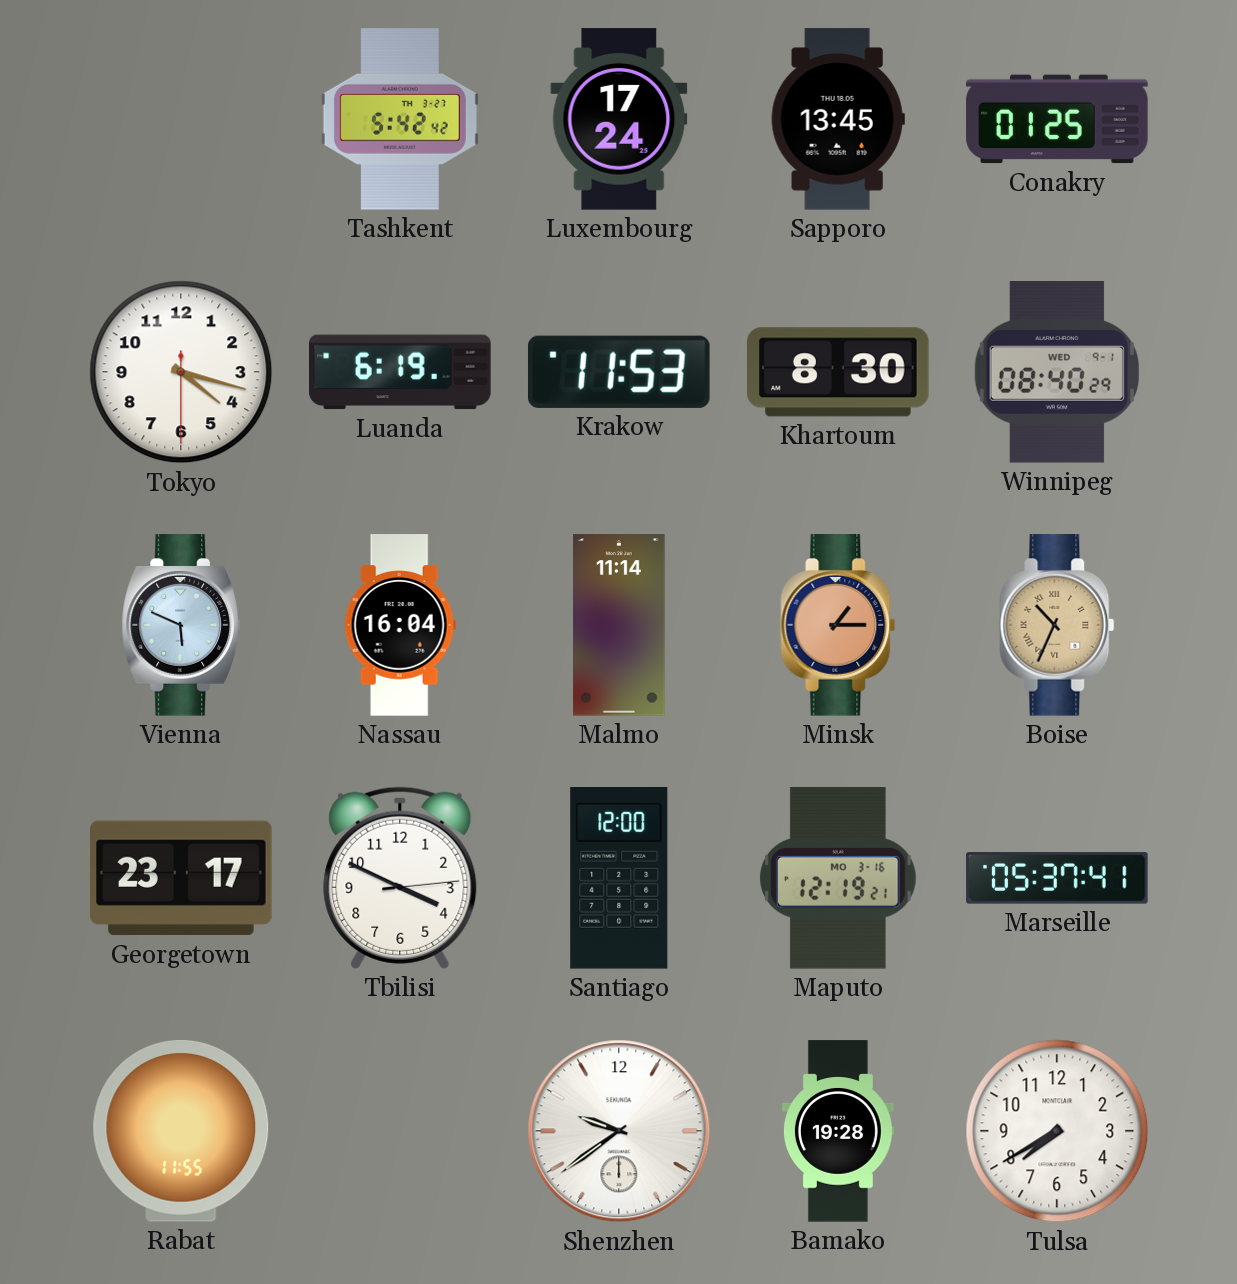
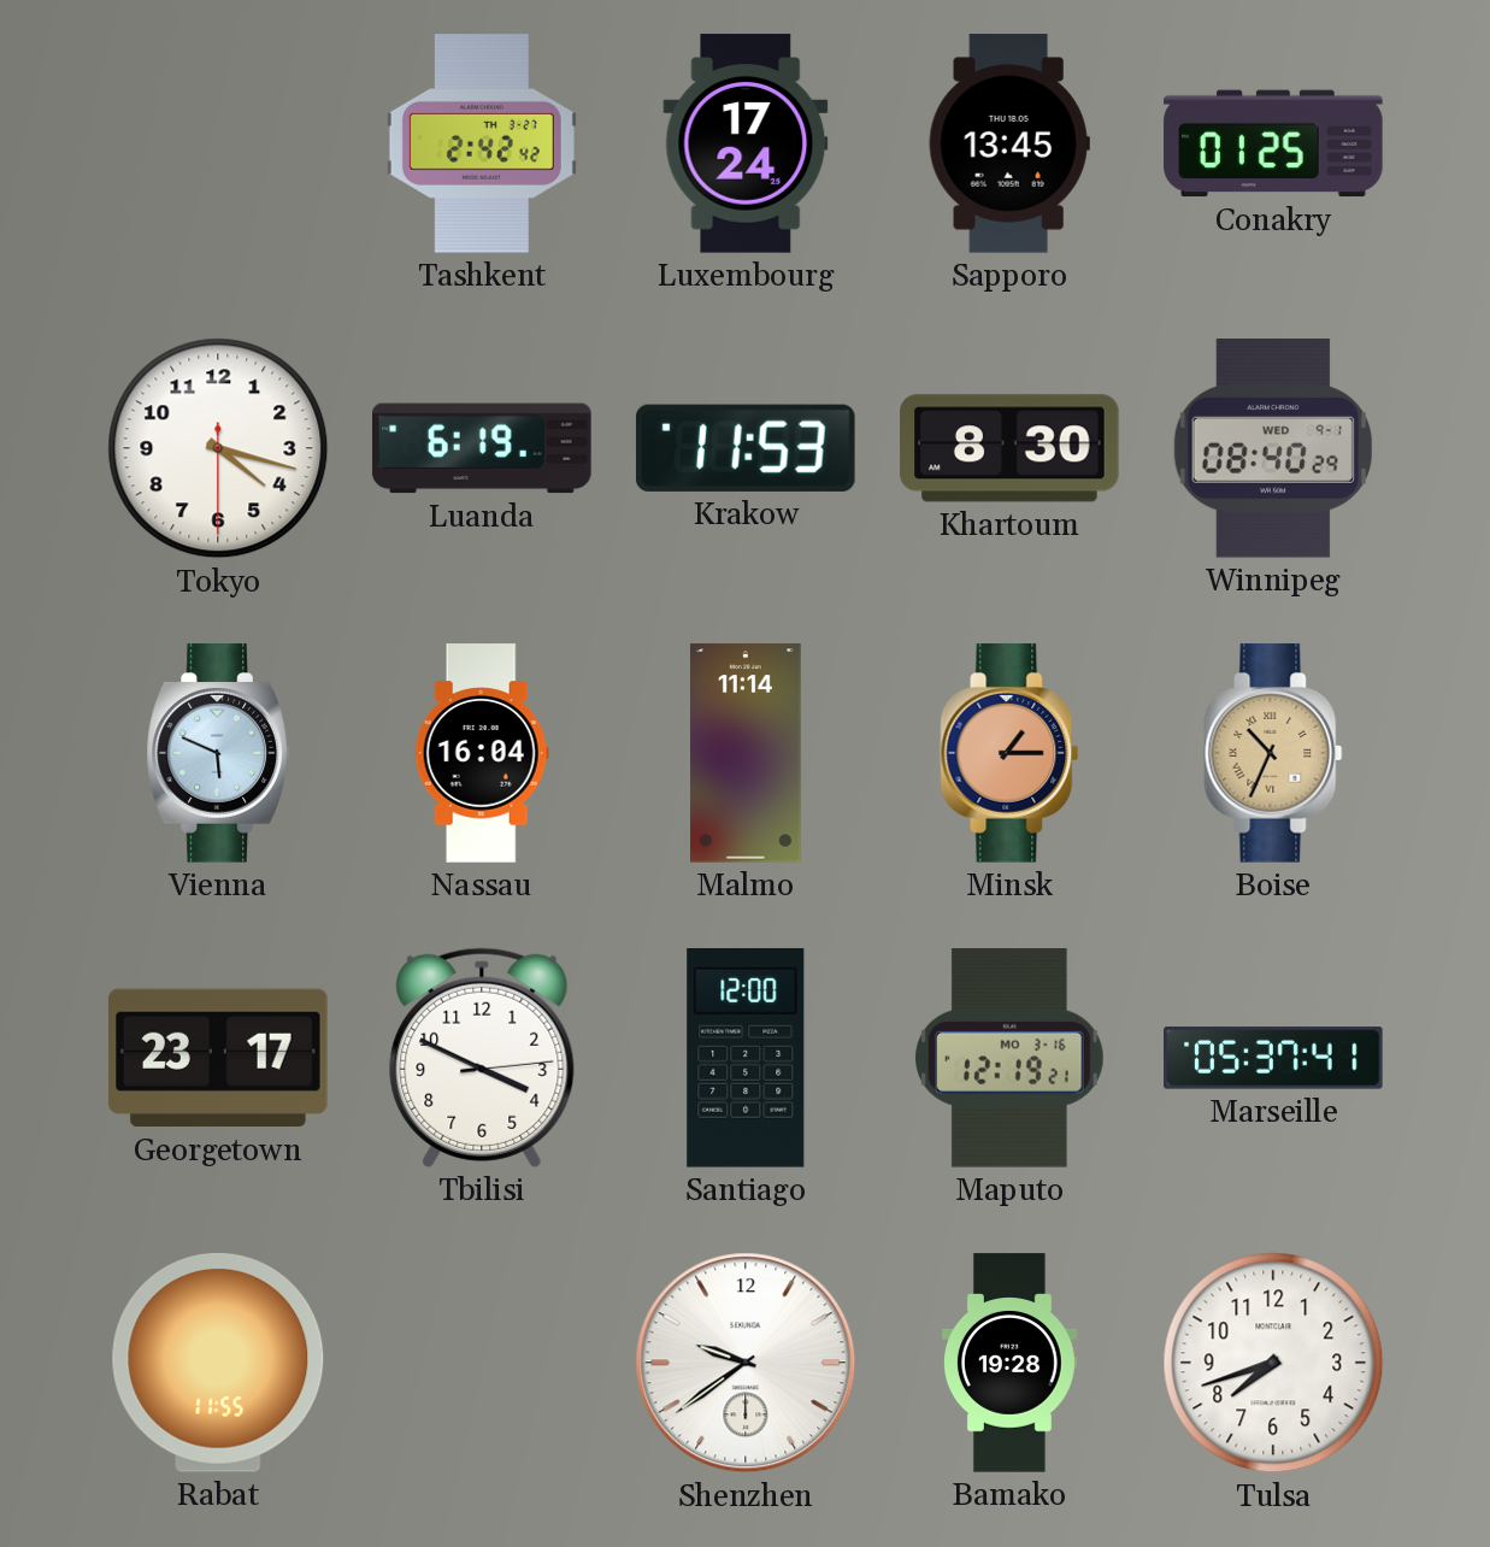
Tashkent: 5:42 -> 2:42
Tulsa: 7:40 -> 7:42
